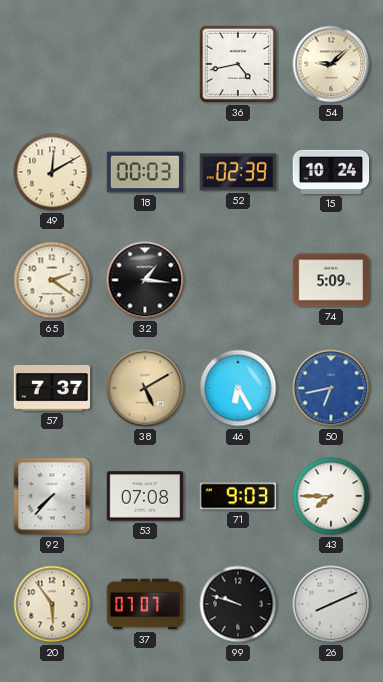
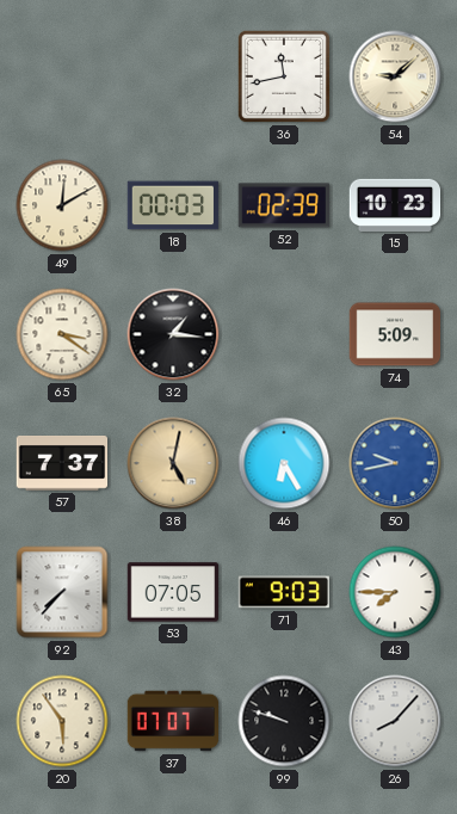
36: 4:43 -> 11:43
15: 10:24 -> 10:23
65: 2:21 -> 3:21
38: 5:10 -> 5:02
50: 6:43 -> 9:43
53: 07:08 -> 07:05
26: 8:11 -> 8:07
